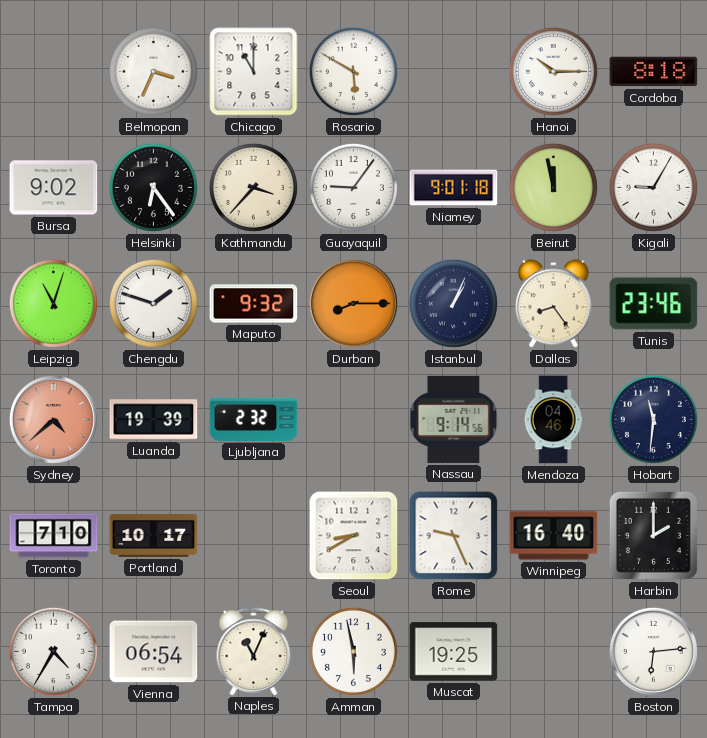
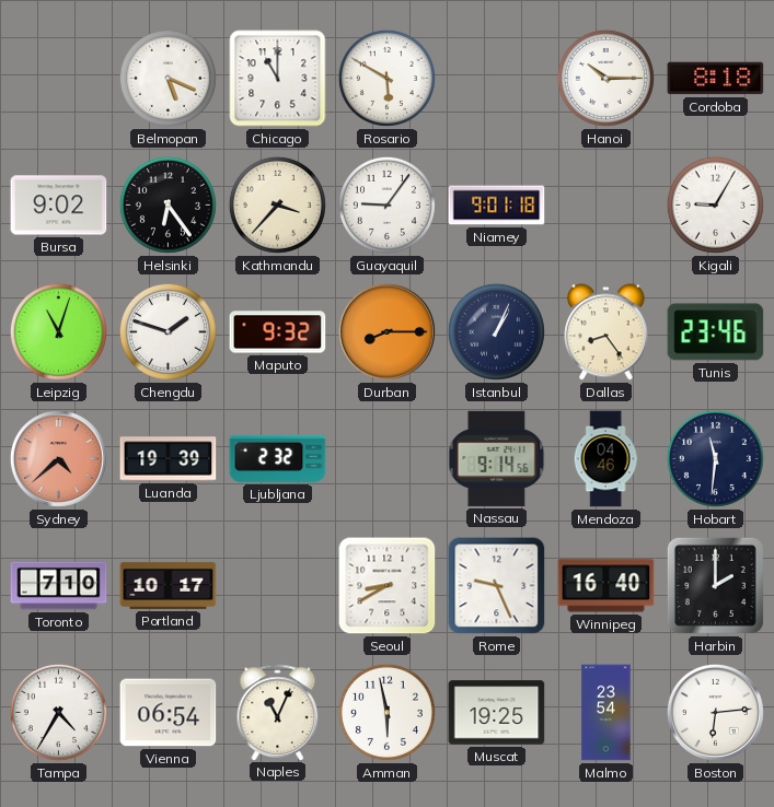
Belmopan: 3:34 -> 5:19
Beirut: 11:58 -> none
Malmo: none -> 23:54
